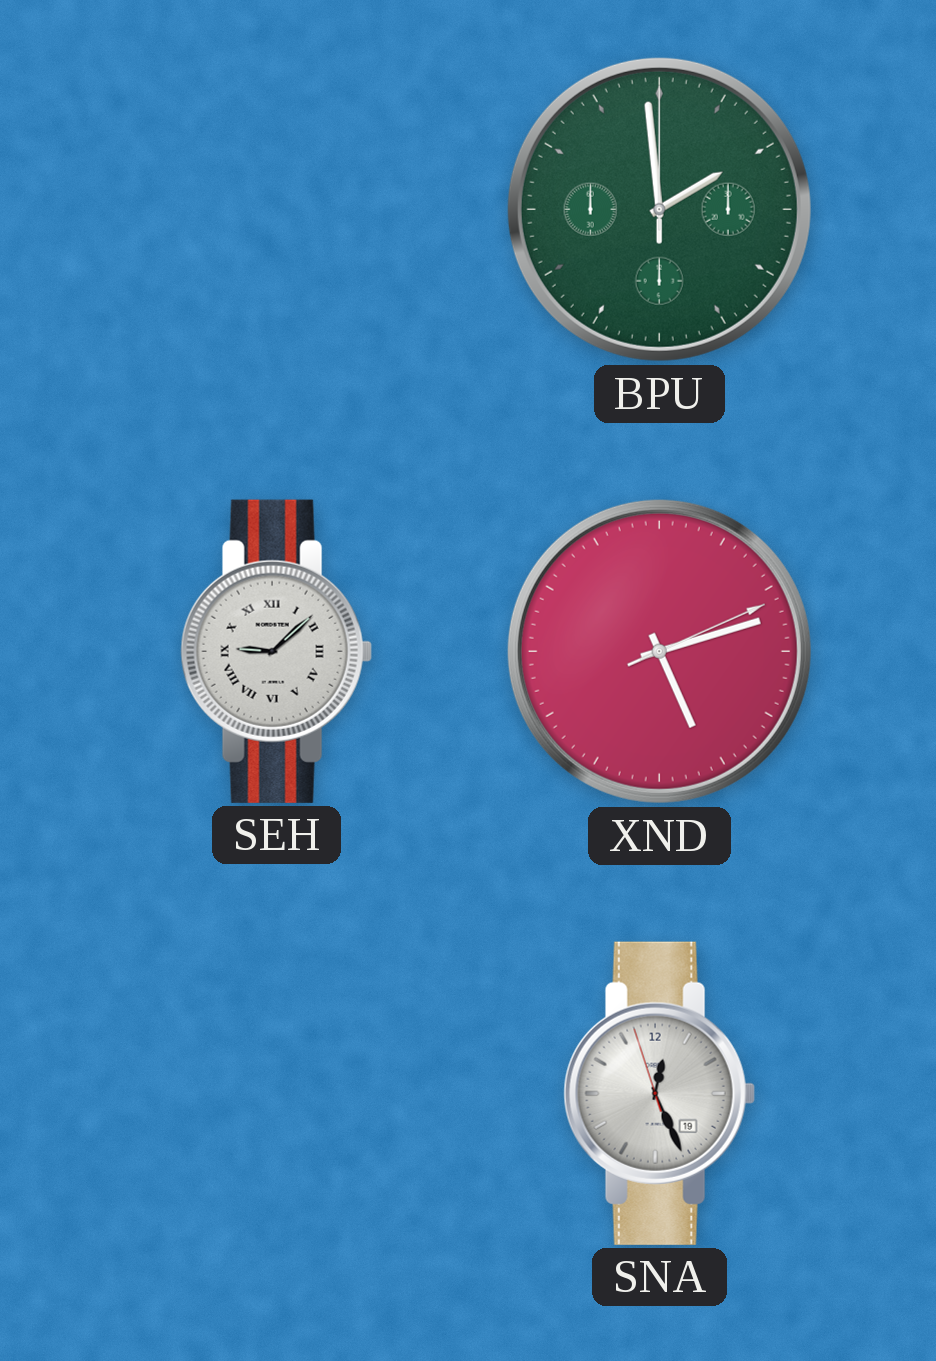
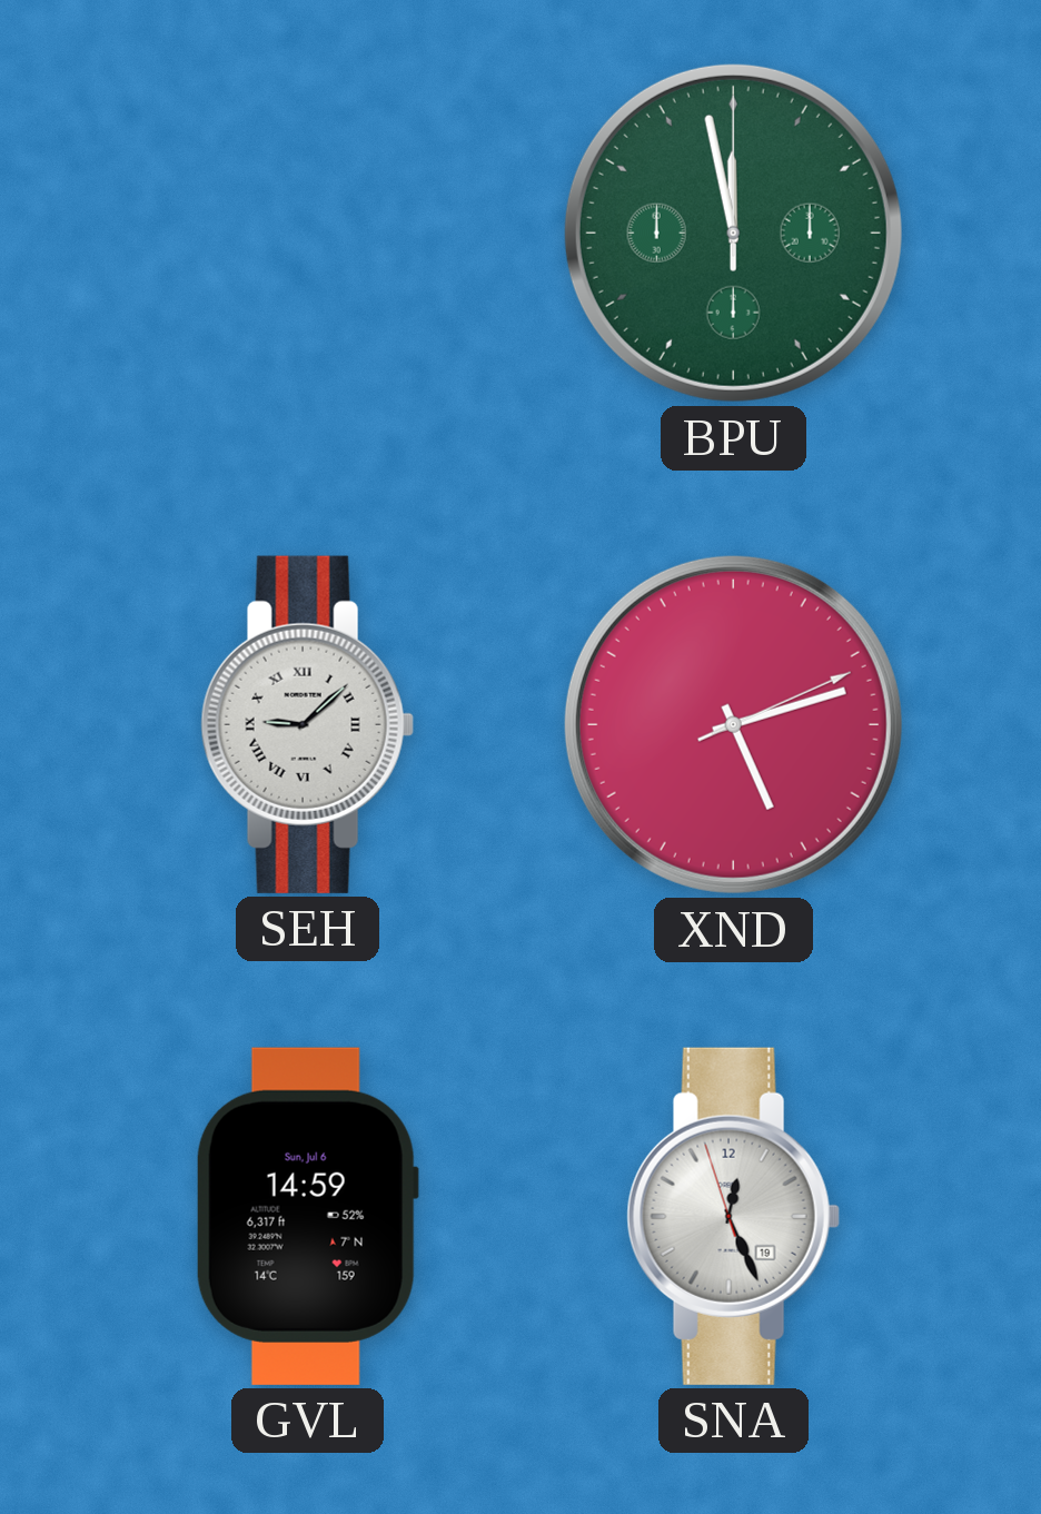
BPU: 1:59 -> 11:58
GVL: none -> 14:59
